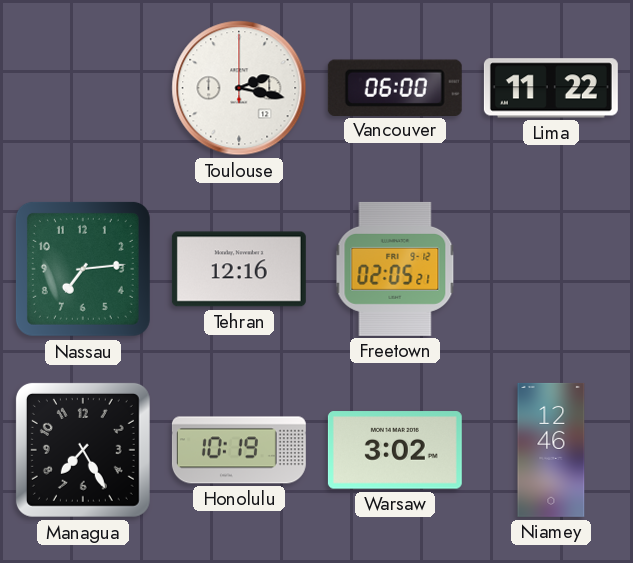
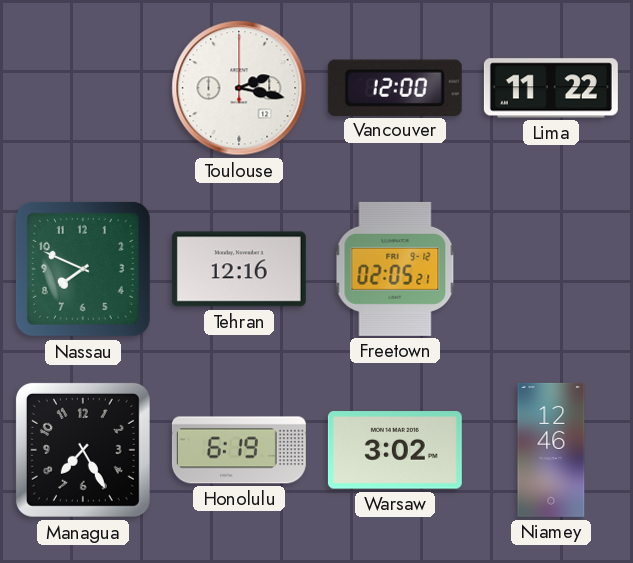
Vancouver: 06:00 -> 12:00
Nassau: 7:14 -> 7:49
Honolulu: 10:19 -> 6:19
